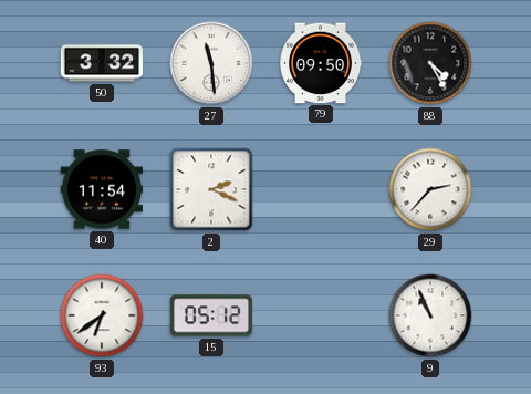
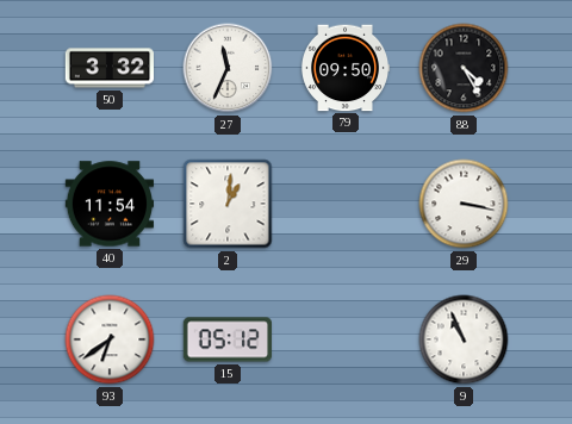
27: 11:29 -> 11:34
2: 2:19 -> 1:01
29: 2:37 -> 3:17
